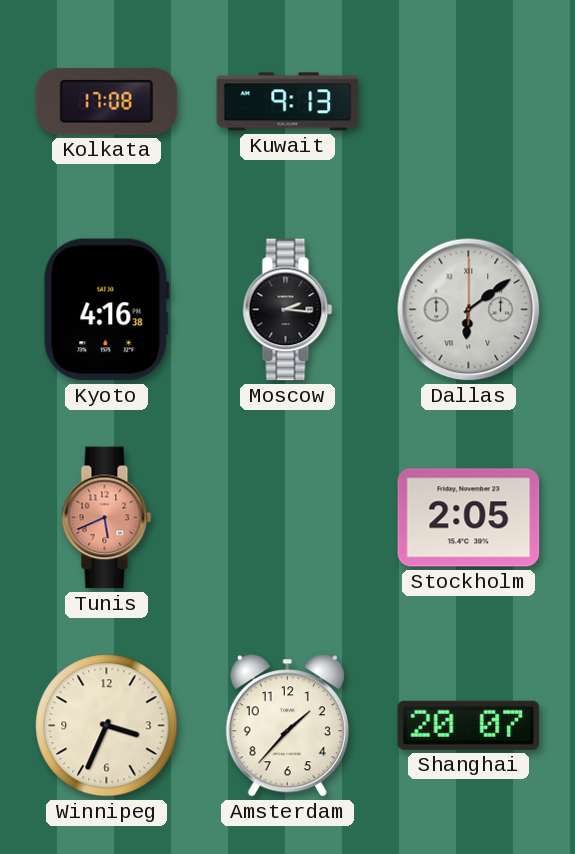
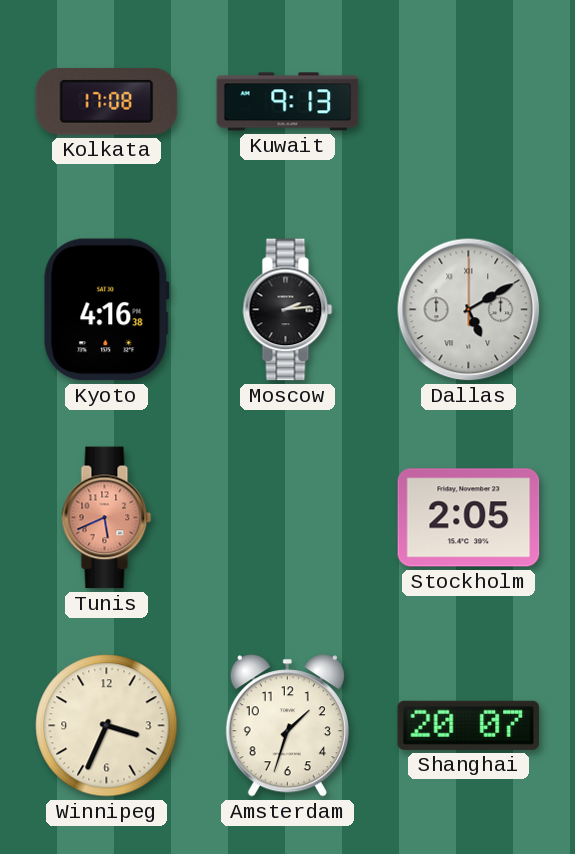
Moscow: 2:16 -> 2:14
Dallas: 6:09 -> 5:10
Amsterdam: 1:37 -> 1:33
